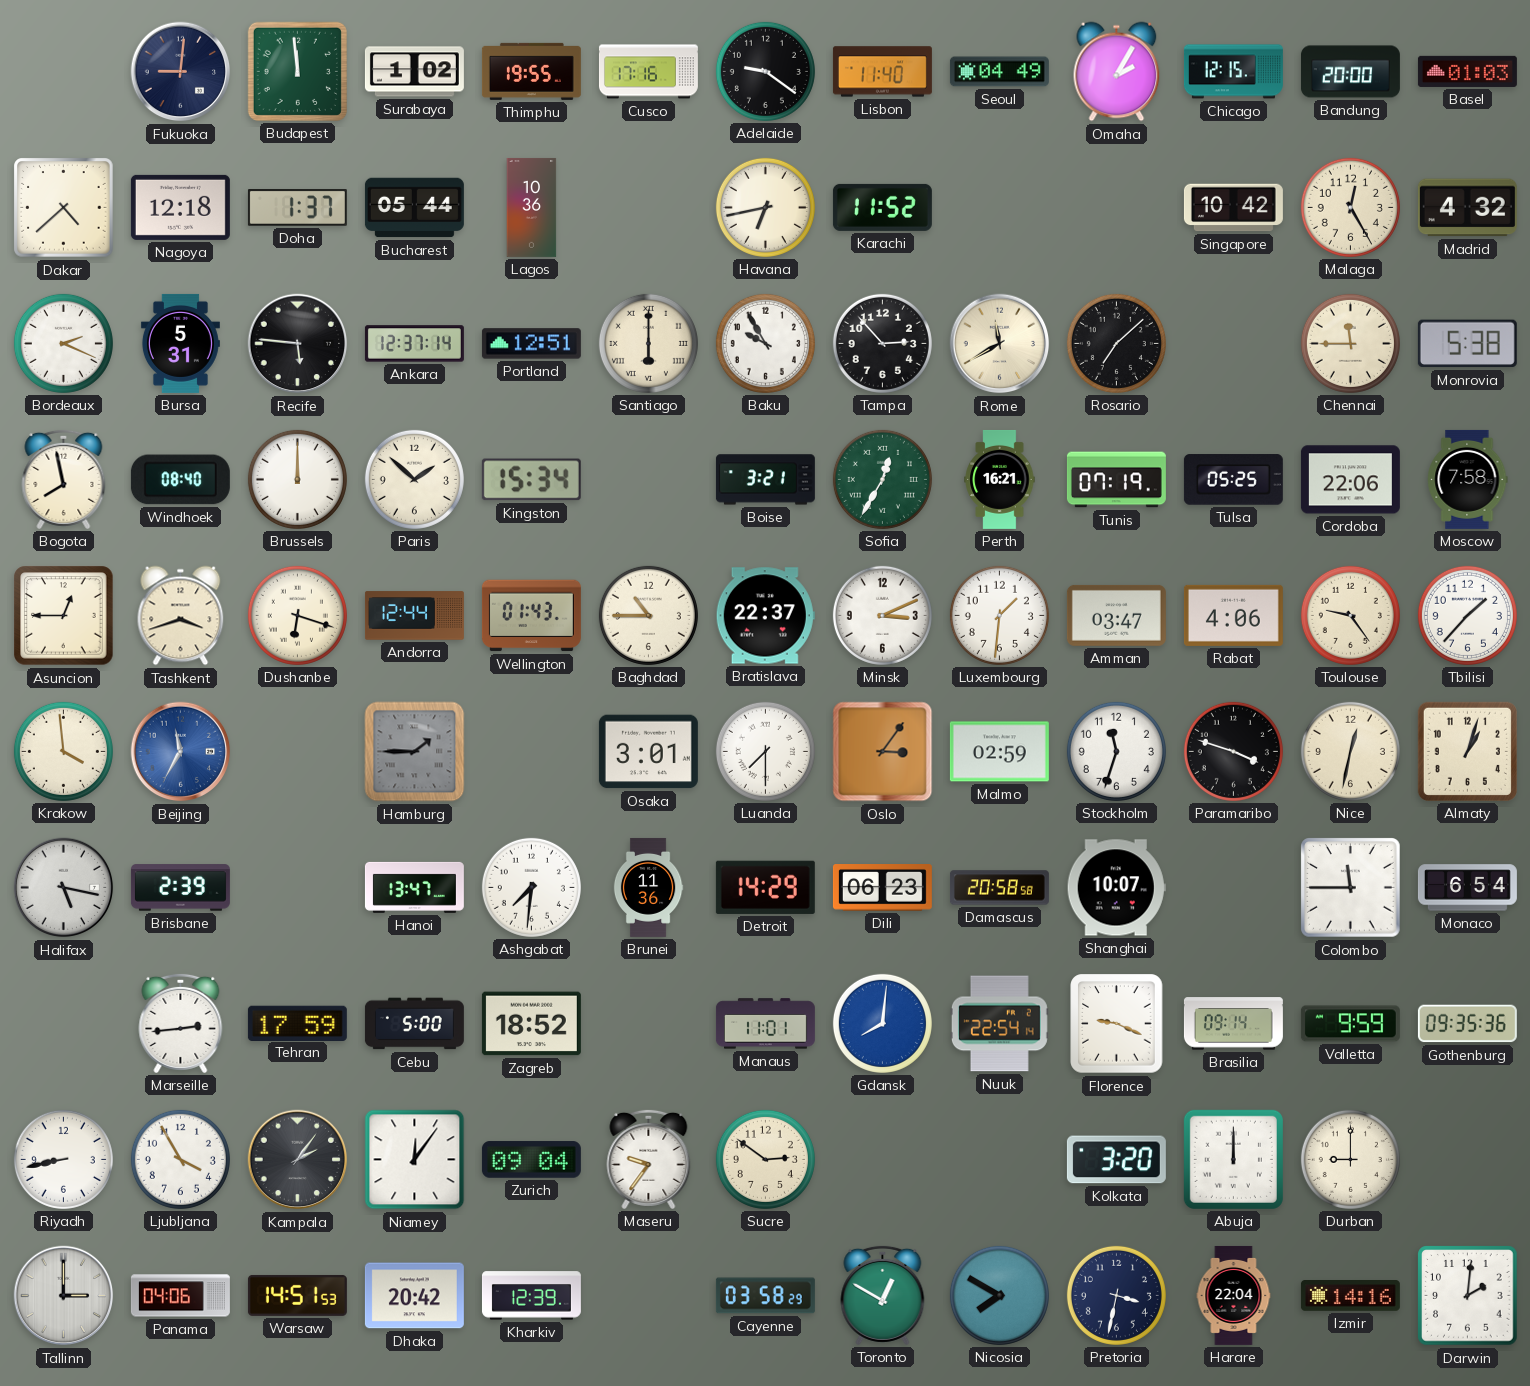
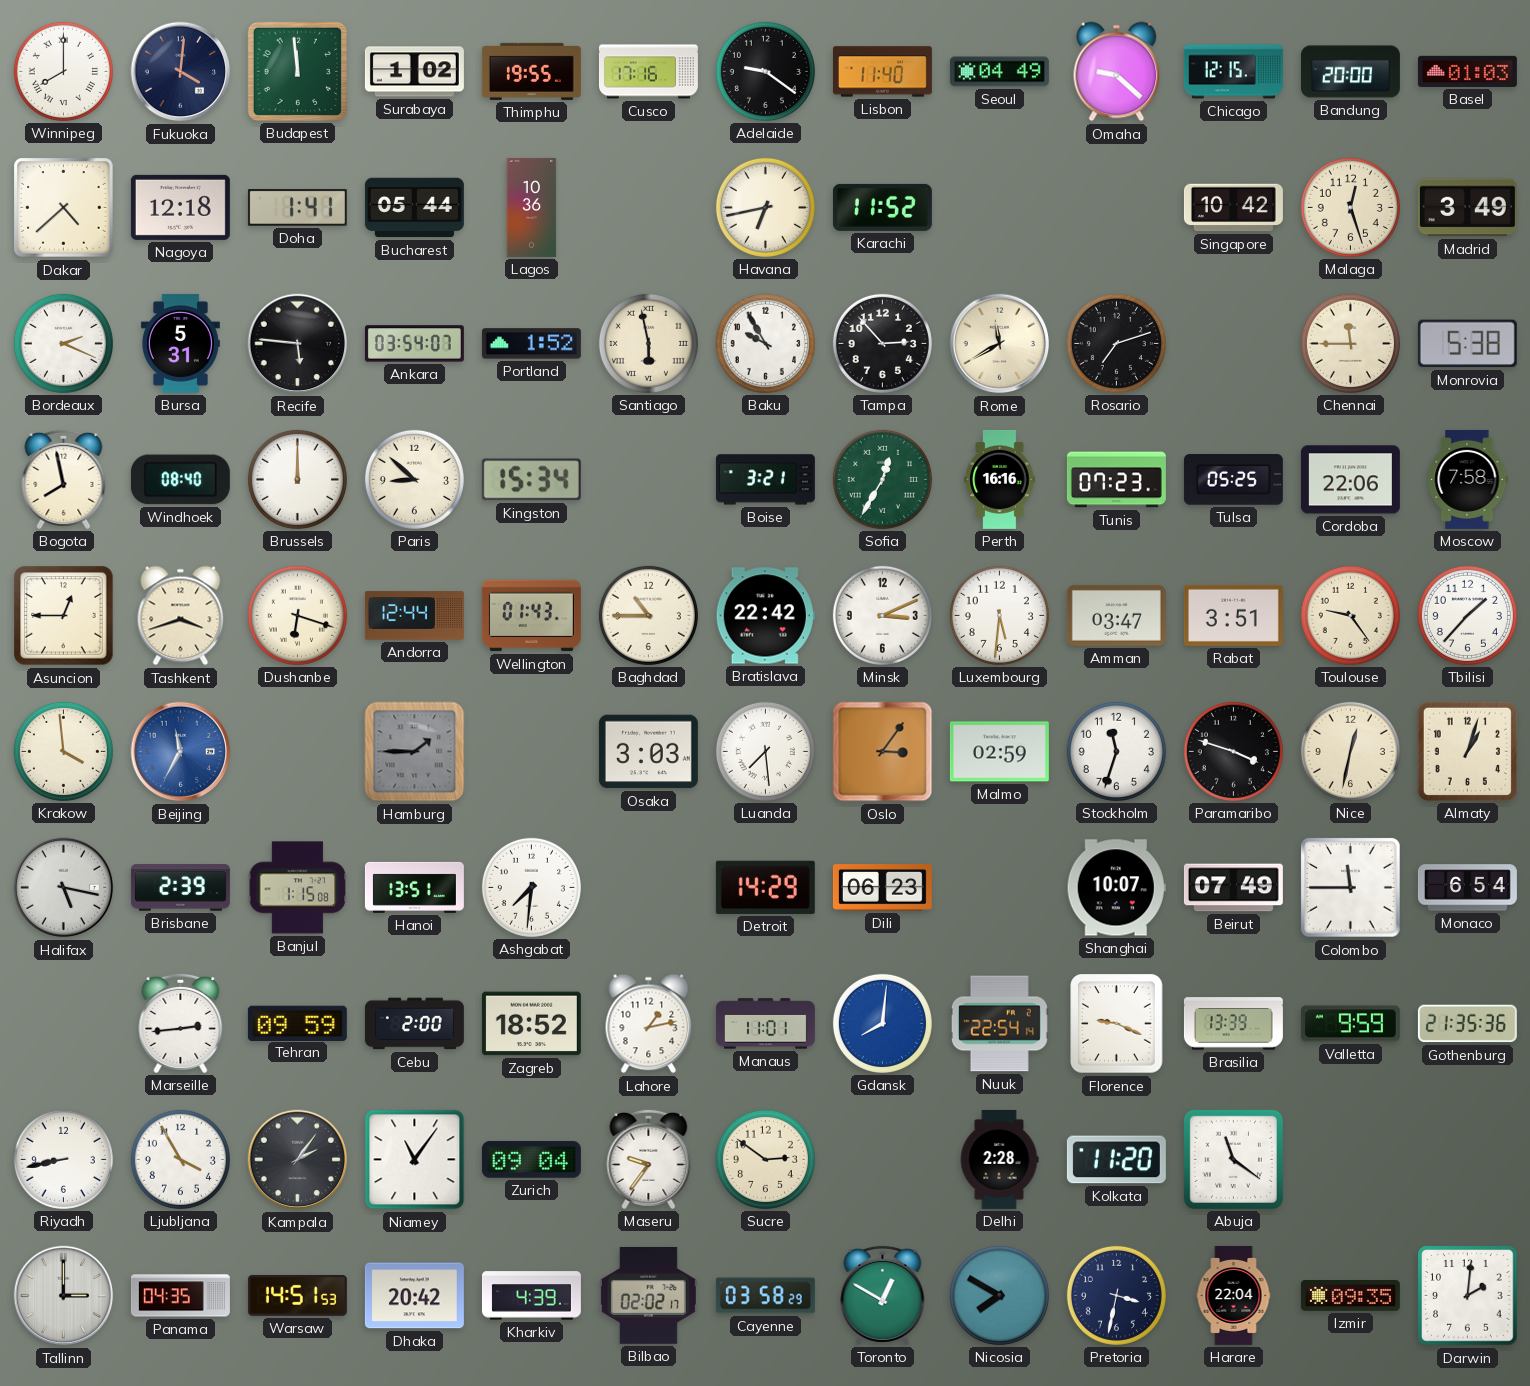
Winnipeg: none -> 8:00
Fukuoka: 9:01 -> 4:01
Omaha: 2:05 -> 9:22
Doha: 1:37 -> 1:41
Malaga: 12:25 -> 12:27
Madrid: 4:32 -> 3:49
Ankara: 12:37 -> 03:54
Portland: 12:51 -> 1:52
Santiago: 6:00 -> 5:58
Rosario: 7:08 -> 7:12
Paris: 1:52 -> 8:52
Perth: 16:21 -> 16:16
Tunis: 07:19 -> 07:23
Bratislava: 22:37 -> 22:42
Luxembourg: 1:31 -> 5:31
Rabat: 4:06 -> 3:51
Osaka: 3:01 -> 3:03
Luanda: 7:30 -> 7:29
Banjul: none -> 1:15
Hanoi: 13:47 -> 13:51
Brunei: 11:36 -> none
Damascus: 20:58 -> none
Beirut: none -> 07:49
Tehran: 17:59 -> 09:59
Cebu: 5:00 -> 2:00
Lahore: none -> 1:13
Brasilia: 09:14 -> 13:39
Gothenburg: 09:35 -> 21:35
Niamey: 12:06 -> 11:06
Delhi: none -> 2:28
Kolkata: 3:20 -> 11:20
Abuja: 12:00 -> 11:21
Durban: 9:00 -> none
Panama: 04:06 -> 04:35
Kharkiv: 12:39 -> 4:39
Bilbao: none -> 02:02
Izmir: 14:16 -> 09:35
